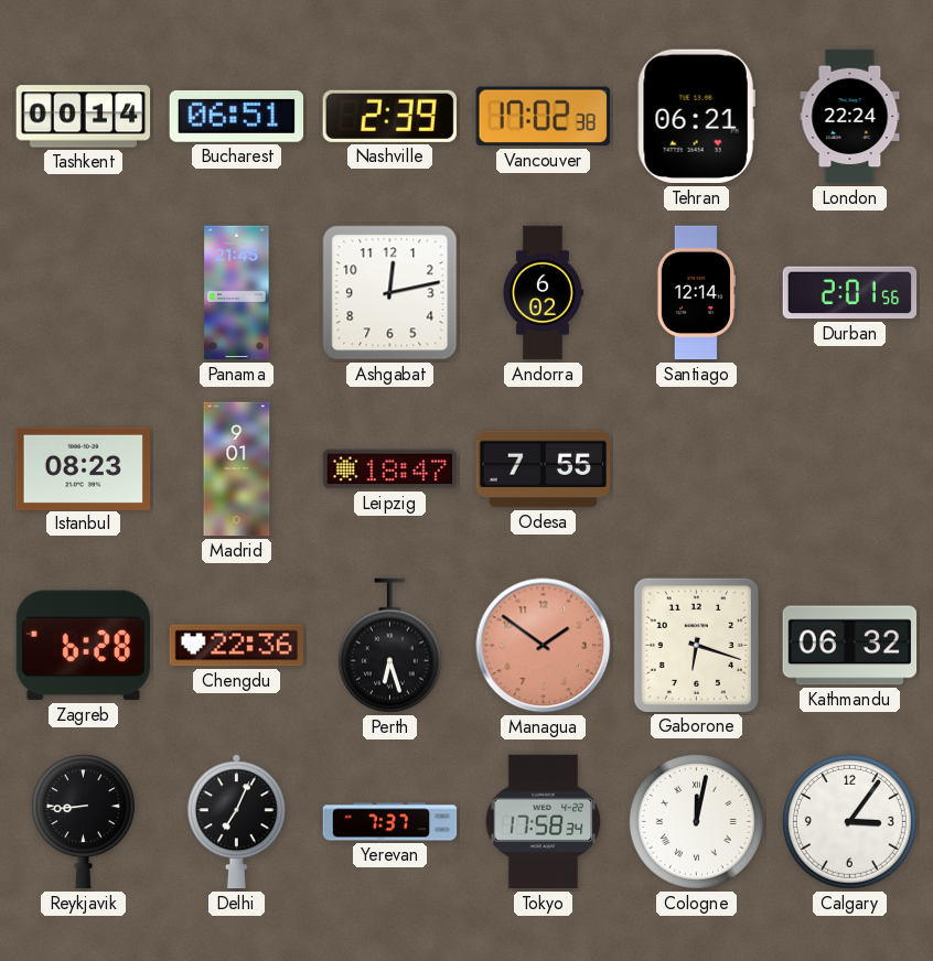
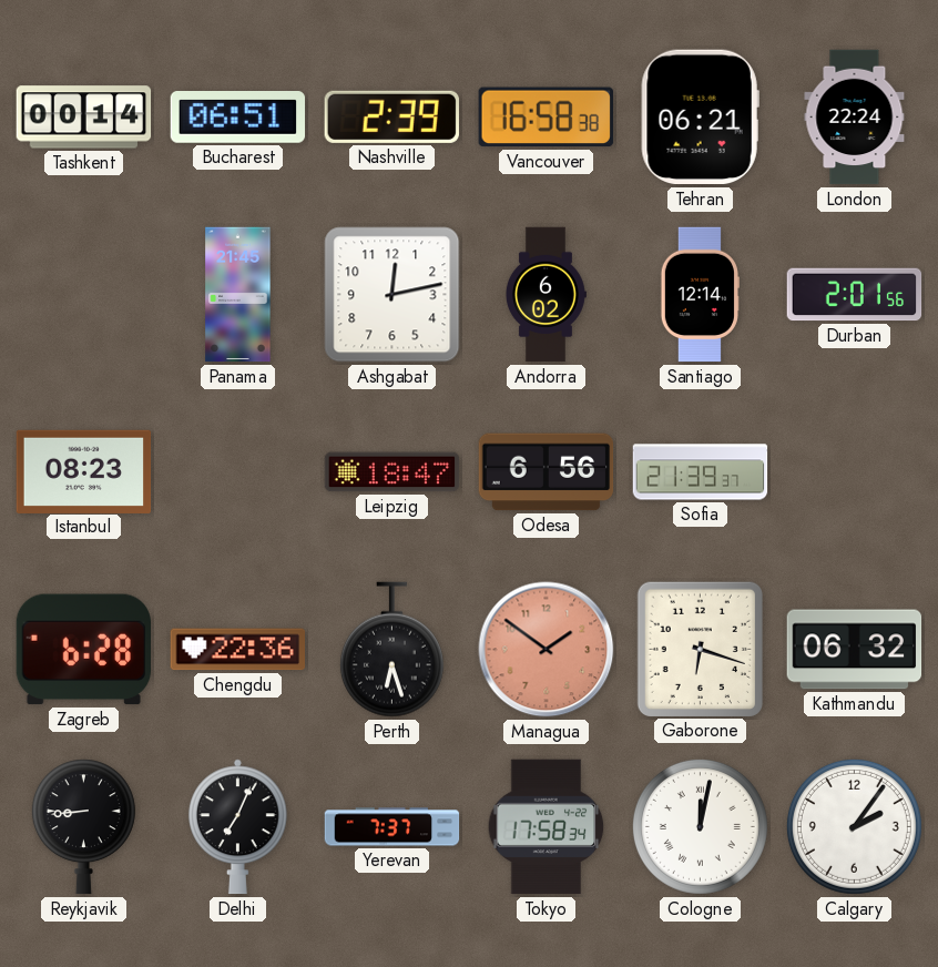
Vancouver: 17:02 -> 16:58
Madrid: 9:01 -> none
Odesa: 7:55 -> 6:56
Sofia: none -> 21:39
Calgary: 3:06 -> 2:06
